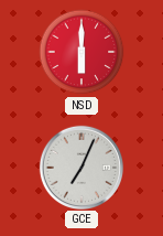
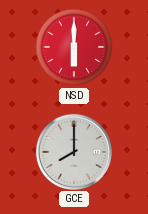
GCE: 7:04 -> 8:00
